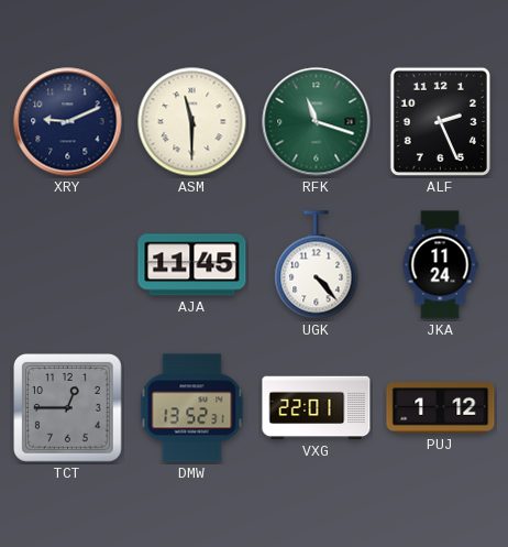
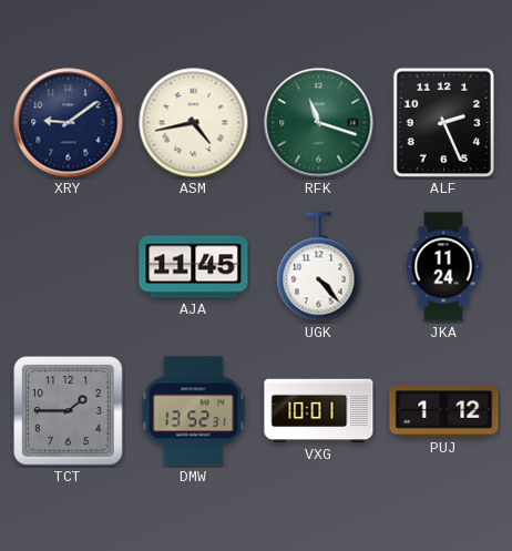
XRY: 9:11 -> 9:09
ASM: 11:30 -> 4:43
TCT: 12:45 -> 1:45
VXG: 22:01 -> 10:01
